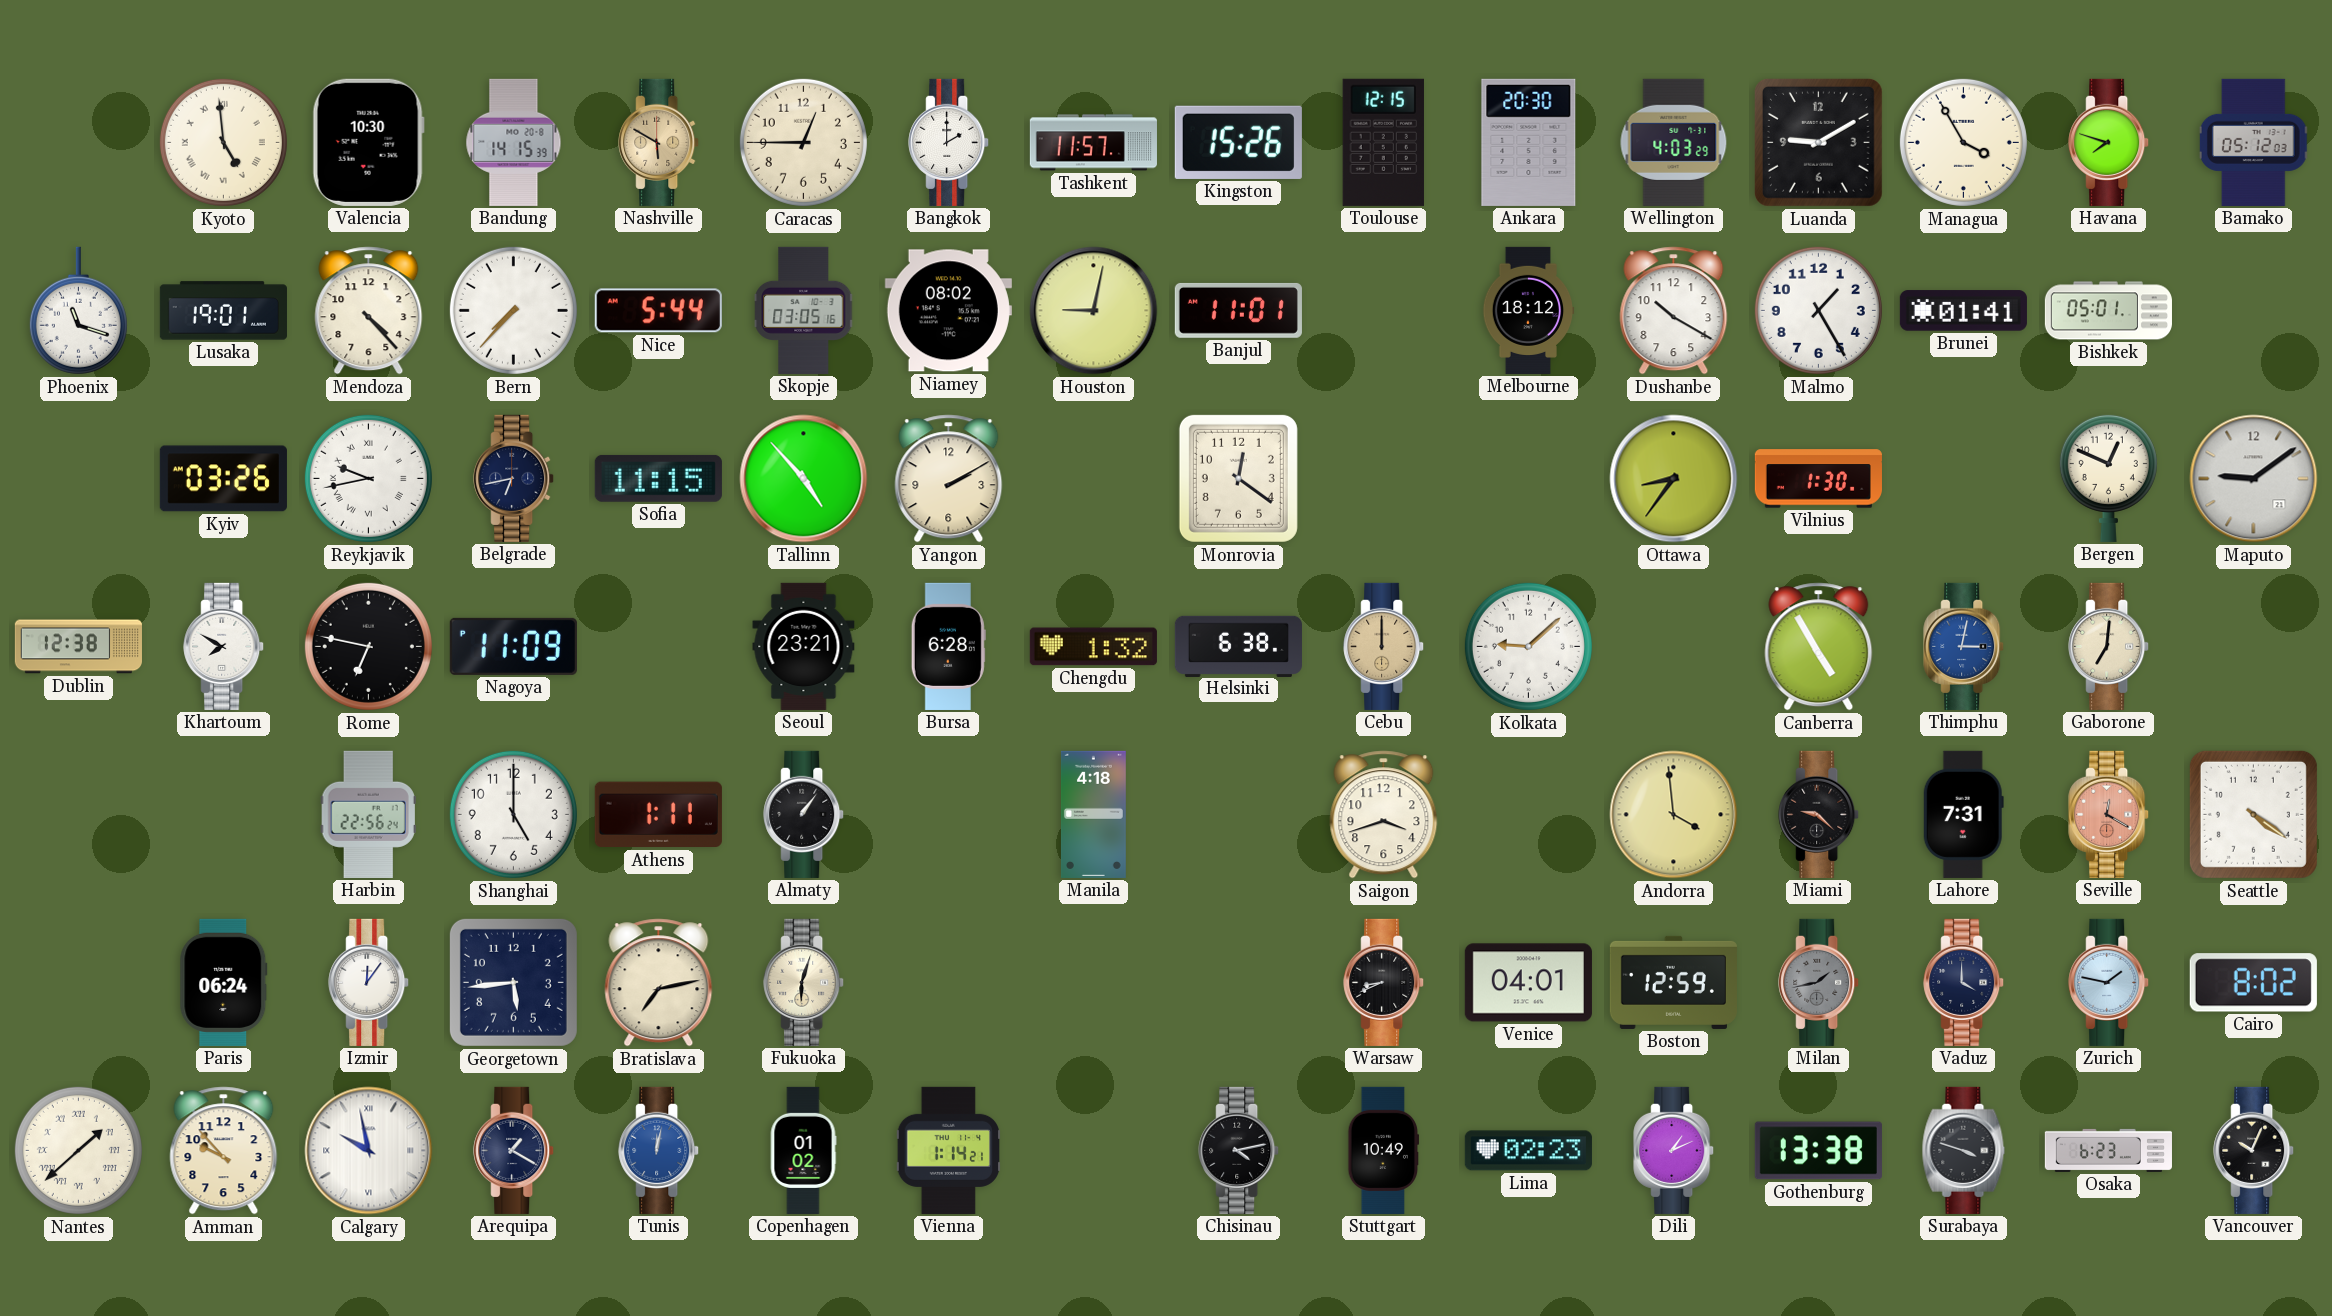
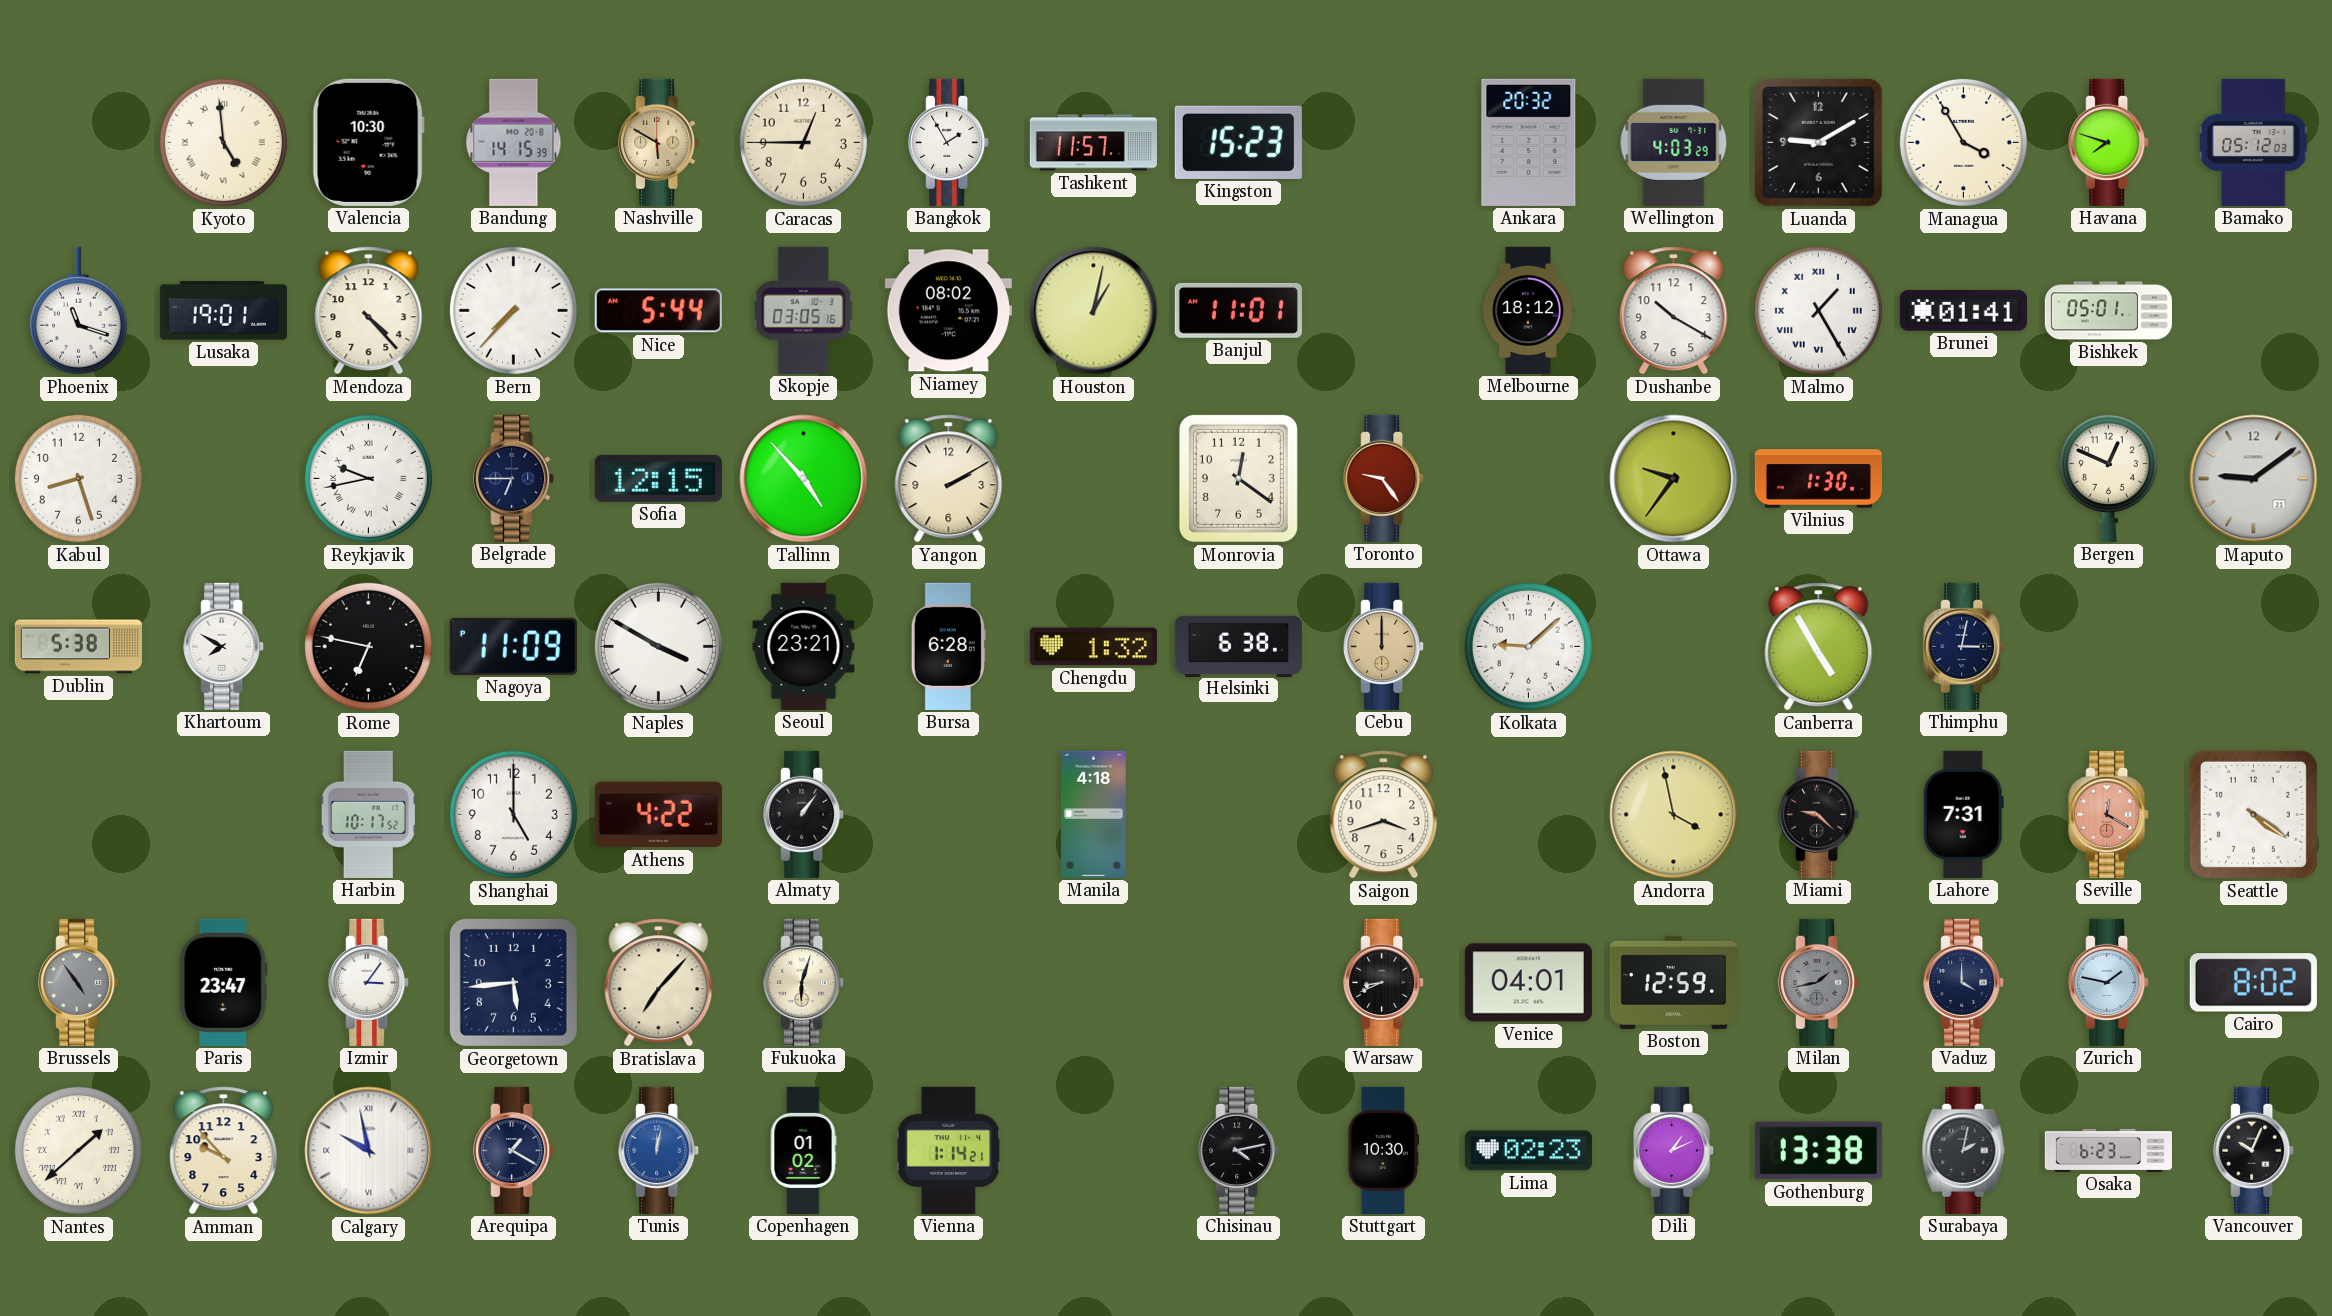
Bangkok: 2:00 -> 1:55
Kingston: 15:26 -> 15:23
Toulouse: 12:15 -> none
Ankara: 20:30 -> 20:32
Houston: 9:02 -> 1:02
Malmo numerals: Arabic -> Roman
Kabul: none -> 8:27
Kyiv: 03:26 -> none
Belgrade: 6:43 -> 6:45
Sofia: 11:15 -> 12:15
Toronto: none -> 9:24
Ottawa: 8:36 -> 9:36
Dublin: 12:38 -> 5:38
Naples: none -> 3:50
Thimphu dial: blue -> navy
Gaborone: 7:01 -> none
Harbin: 22:56 -> 10:17
Athens: 1:11 -> 4:22
Andorra: 3:59 -> 3:58
Brussels: none -> 4:54
Paris: 06:24 -> 23:47
Izmir: 12:06 -> 3:06
Bratislava: 7:13 -> 7:07
Stuttgart: 10:49 -> 10:30
Surabaya: 3:48 -> 2:02
